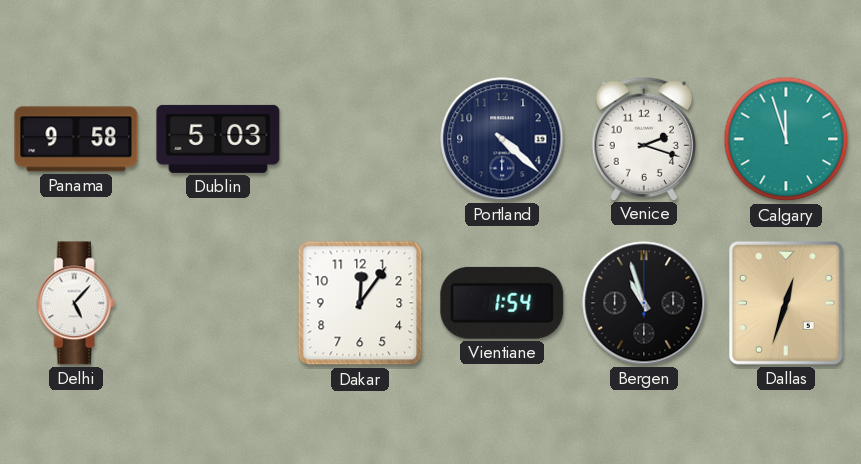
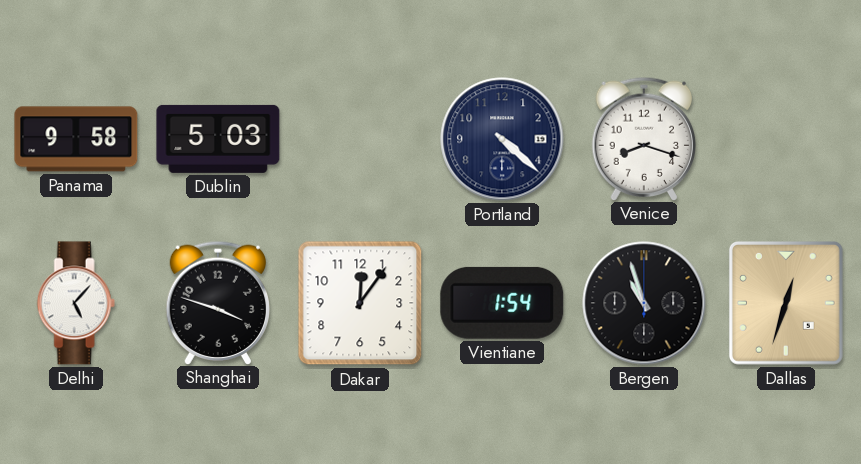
Venice: 2:18 -> 8:18
Calgary: 11:57 -> none
Shanghai: none -> 3:48
